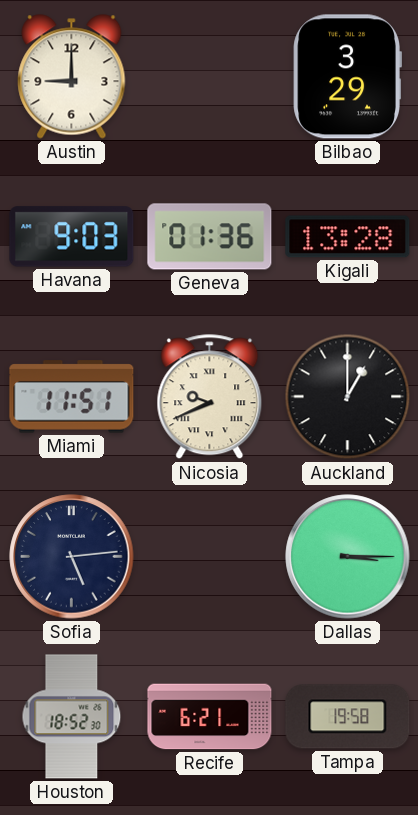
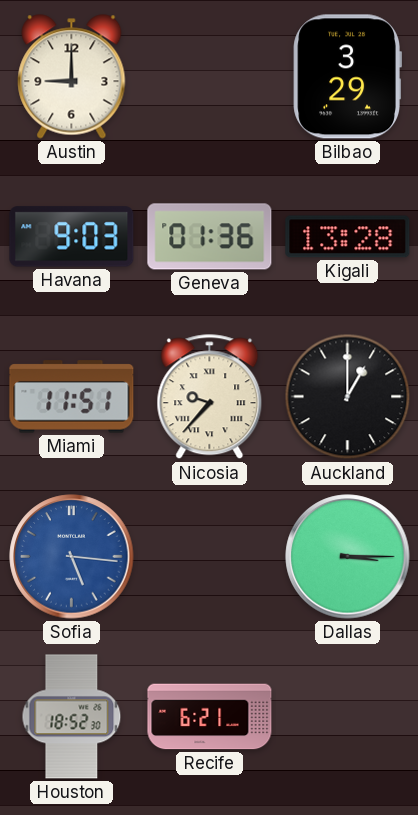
Nicosia: 9:41 -> 9:37
Sofia: 5:14 -> 5:16
Sofia dial: navy -> blue
Tampa: 19:58 -> none
